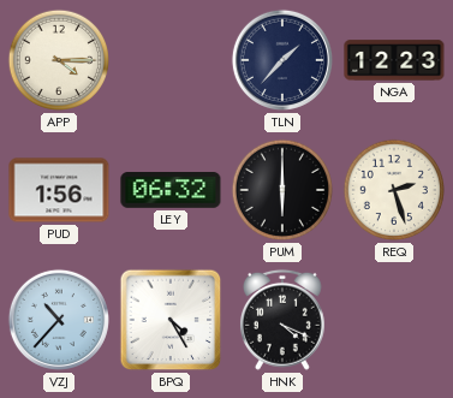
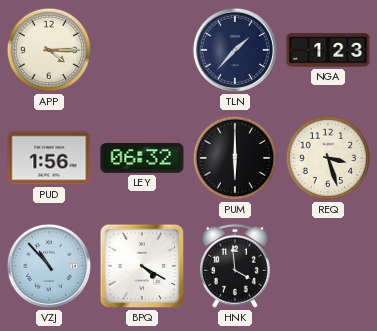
NGA: 12:23 -> 1:23
REQ: 2:27 -> 3:27
VZJ: 10:37 -> 10:53
BPQ: 4:25 -> 4:20
HNK: 4:19 -> 3:59
